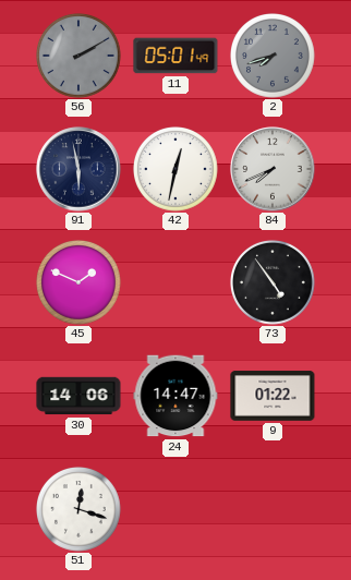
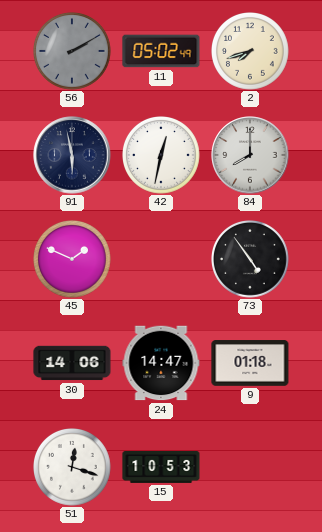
11: 05:01 -> 05:02
2 dial: grey -> cream
84: 7:41 -> 8:00
9: 01:22 -> 01:18
15: none -> 10:53
